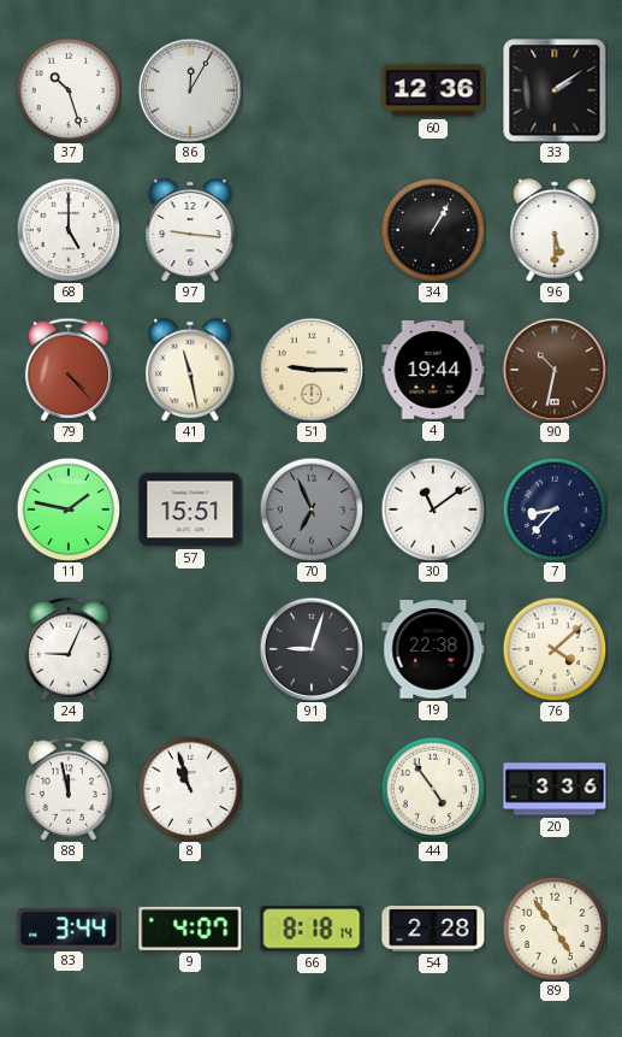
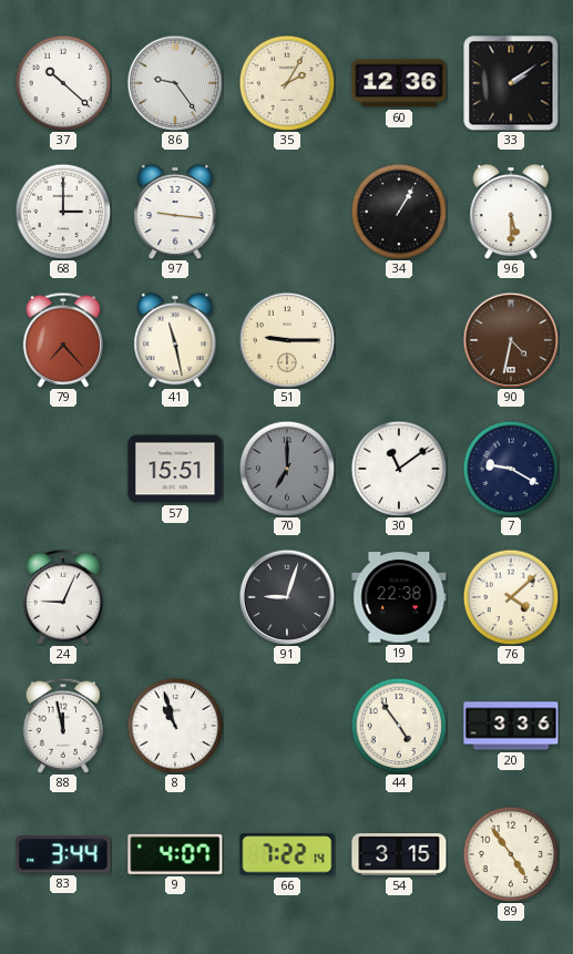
37: 10:27 -> 10:22
86: 12:05 -> 9:24
35: none -> 2:05
68: 5:00 -> 3:00
79: 4:23 -> 7:23
4: 19:44 -> none
90: 10:32 -> 4:32
11: 1:47 -> none
70: 6:56 -> 7:00
7: 8:37 -> 9:20
66: 8:18 -> 7:22
54: 2:28 -> 3:15
